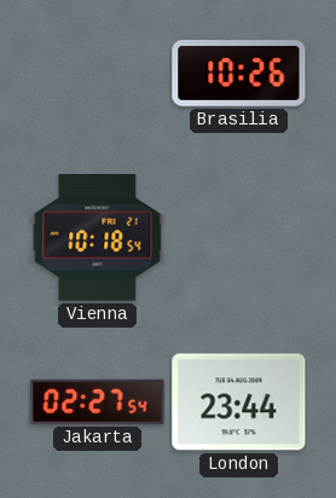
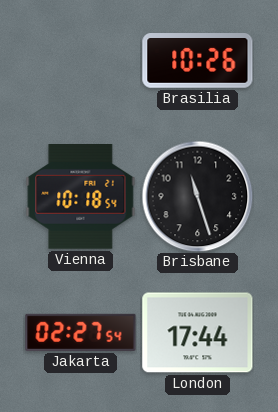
Brisbane: none -> 11:27
London: 23:44 -> 17:44
